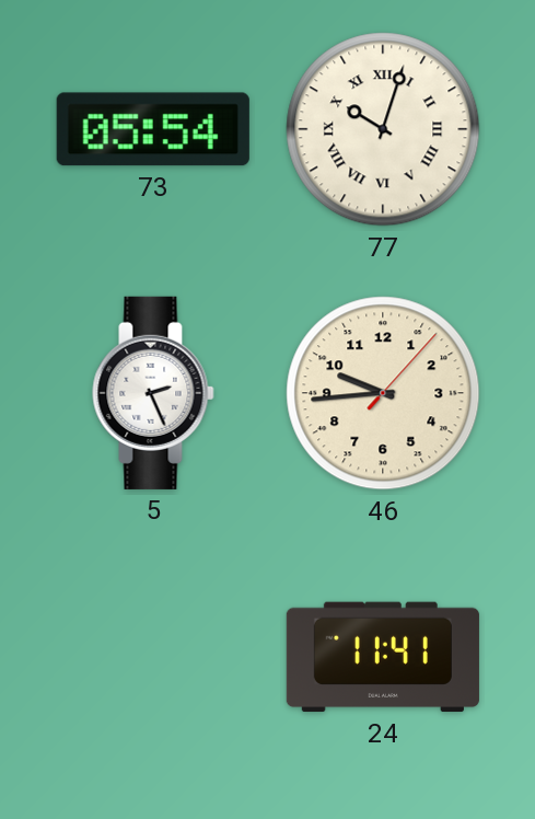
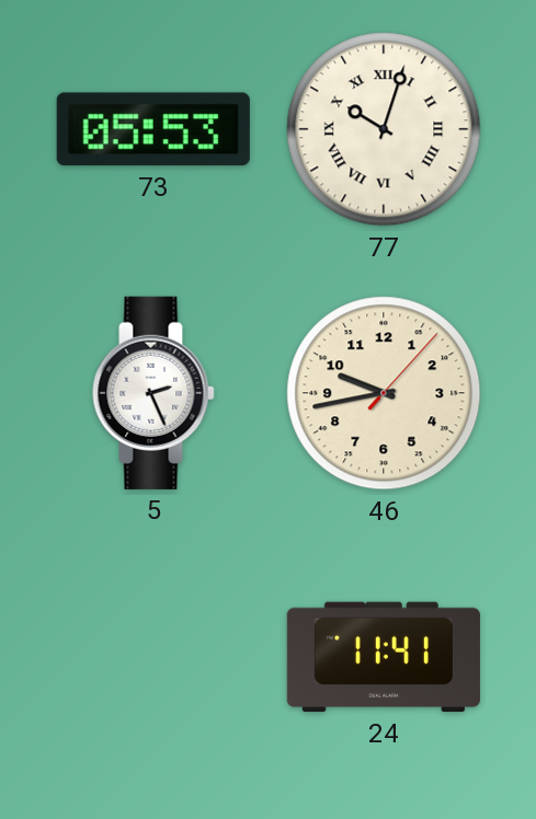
73: 05:54 -> 05:53
46: 9:44 -> 9:43
